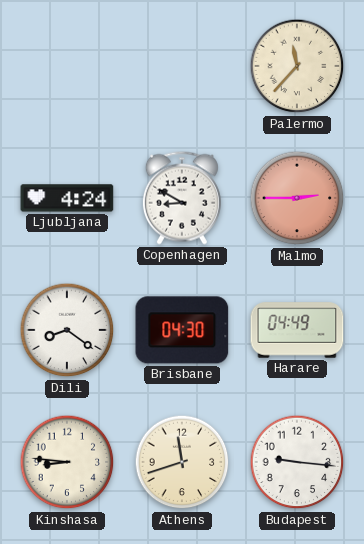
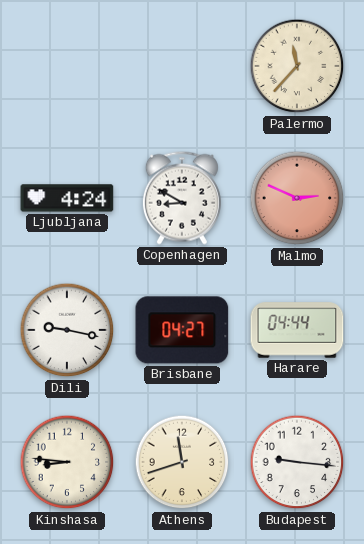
Malmo: 2:45 -> 2:49
Dili: 8:21 -> 9:17
Brisbane: 04:30 -> 04:27
Harare: 04:49 -> 04:44
